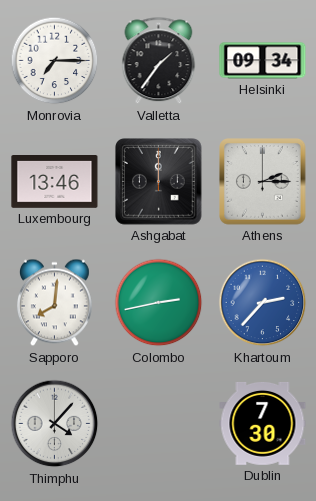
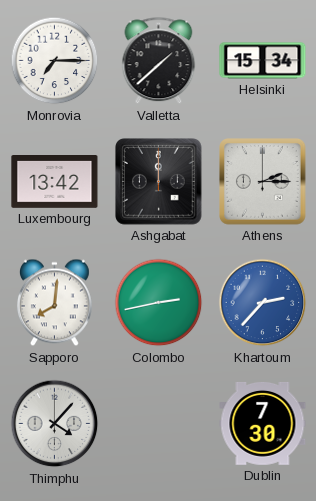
Valletta: 1:36 -> 1:38
Helsinki: 09:34 -> 15:34
Luxembourg: 13:46 -> 13:42
